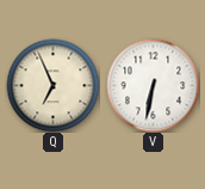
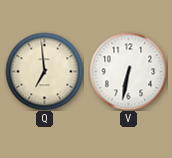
Q: 6:56 -> 6:59
